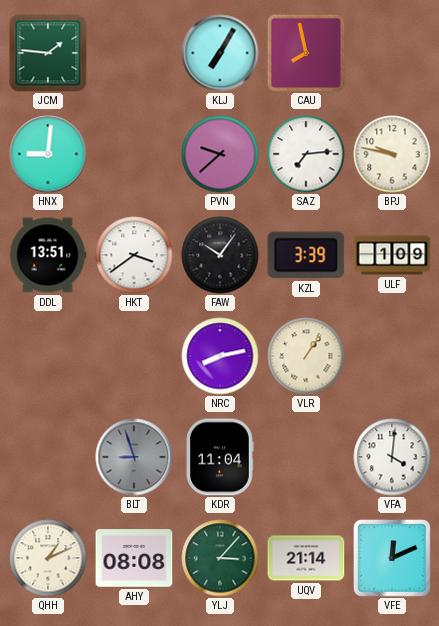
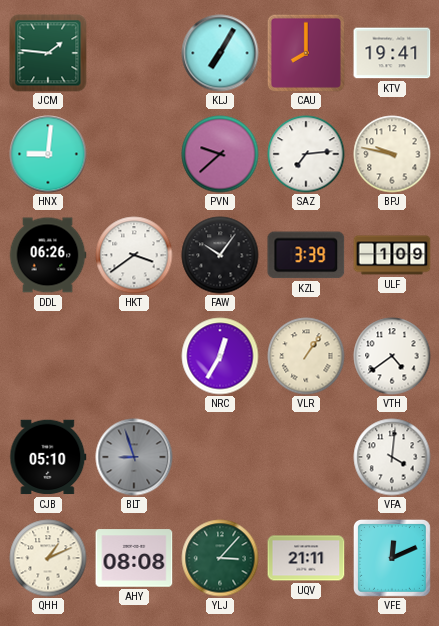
CAU: 7:58 -> 8:00
KTV: none -> 19:41
DDL: 13:51 -> 06:26
NRC: 8:13 -> 12:35
VTH: none -> 4:39
CJB: none -> 05:10
KDR: 11:04 -> none
UQV: 21:14 -> 21:11
